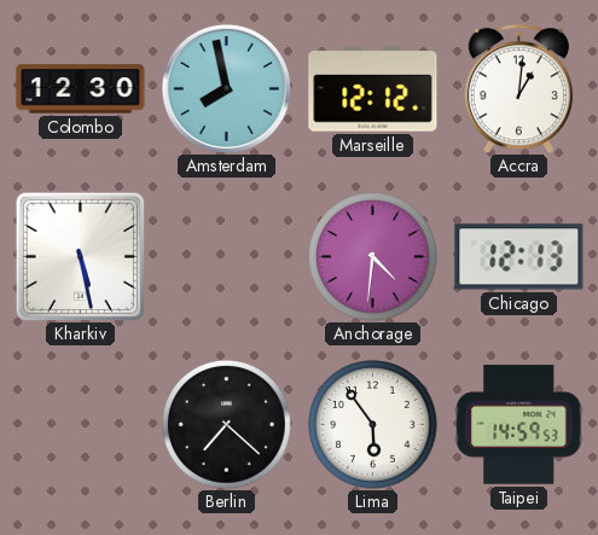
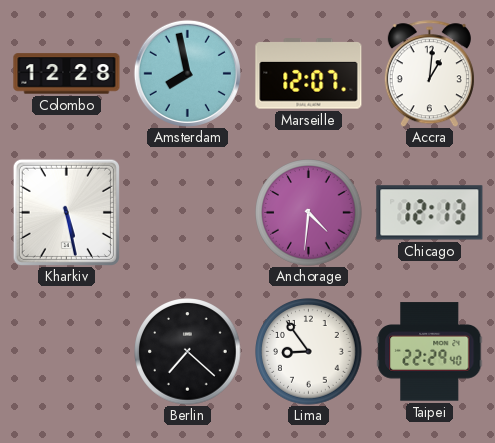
Colombo: 12:30 -> 12:28
Marseille: 12:12 -> 12:07
Lima: 5:54 -> 8:54
Taipei: 14:59 -> 22:29
